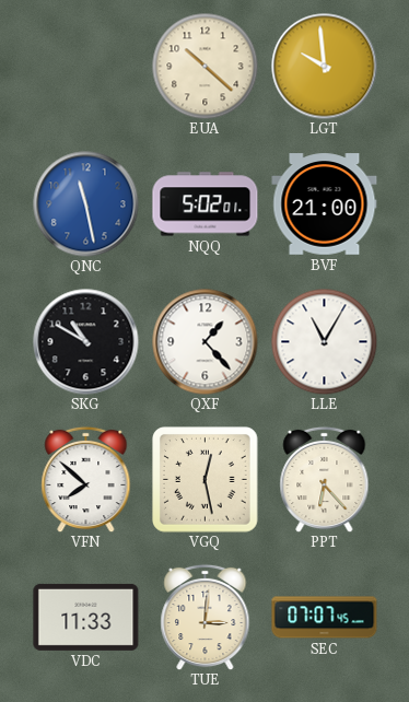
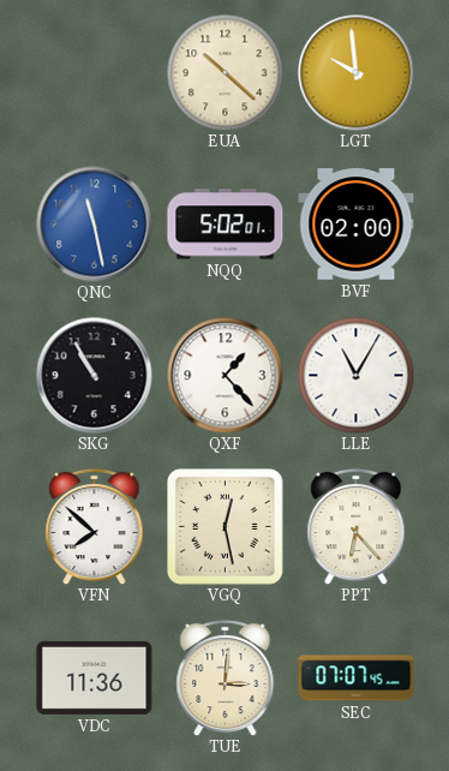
BVF: 21:00 -> 02:00
SKG: 10:50 -> 10:55
VDC: 11:33 -> 11:36
